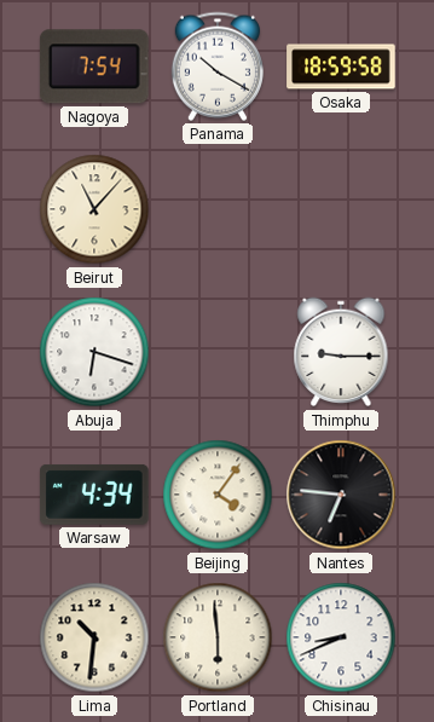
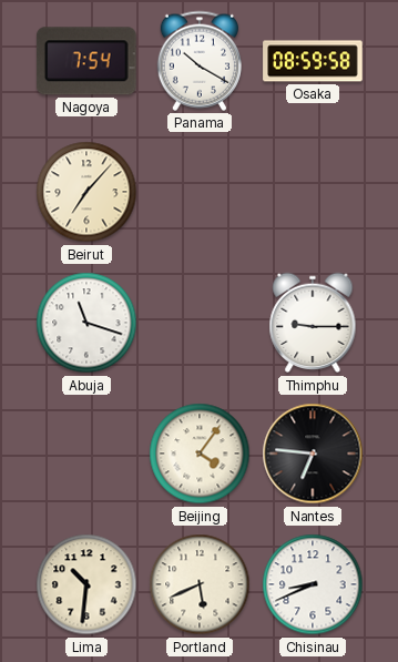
Osaka: 18:59 -> 08:59
Beirut: 11:07 -> 7:07
Abuja: 6:18 -> 11:18
Warsaw: 4:34 -> none
Portland: 5:59 -> 5:41
